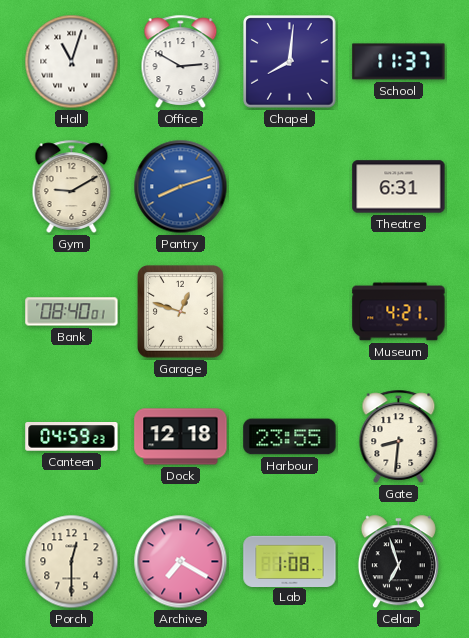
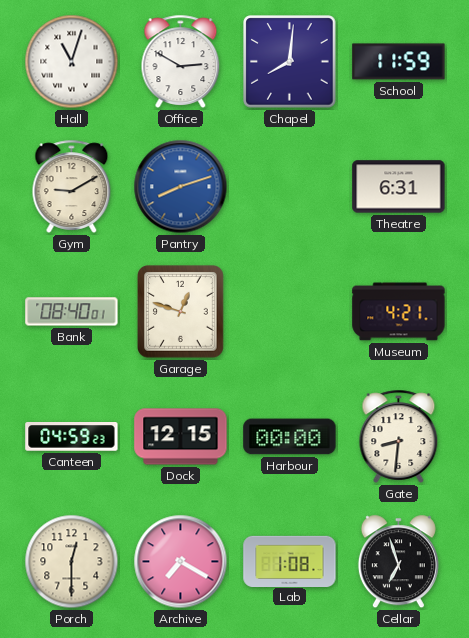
School: 11:37 -> 11:59
Dock: 12:18 -> 12:15
Harbour: 23:55 -> 00:00
